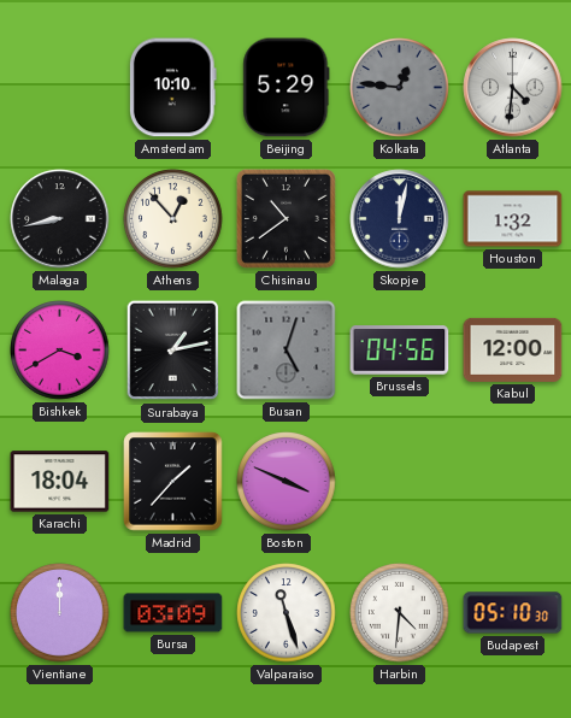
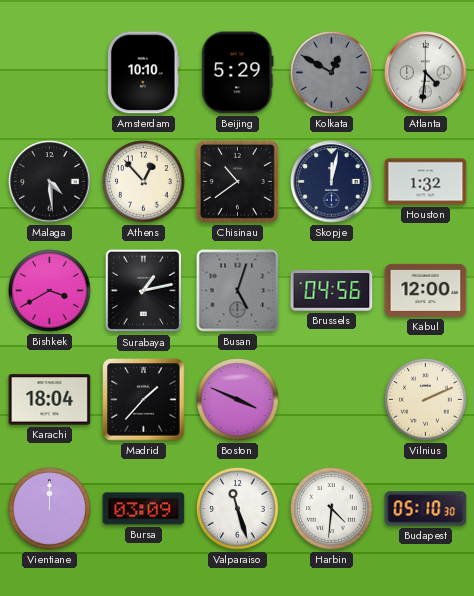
Kolkata: 12:46 -> 12:50
Malaga: 8:43 -> 4:29
Vilnius: none -> 2:11
